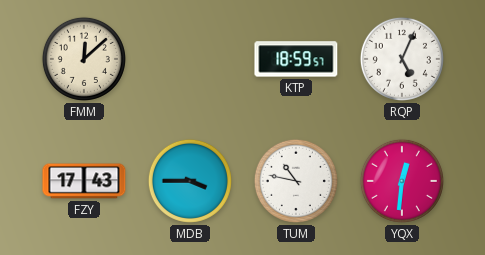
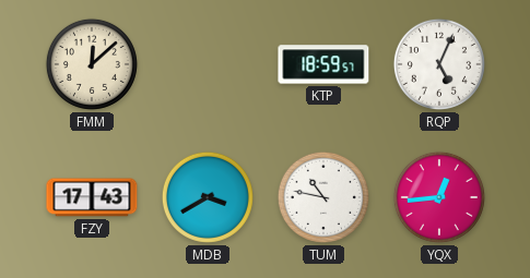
MDB: 3:45 -> 3:40
YQX: 12:31 -> 12:44
